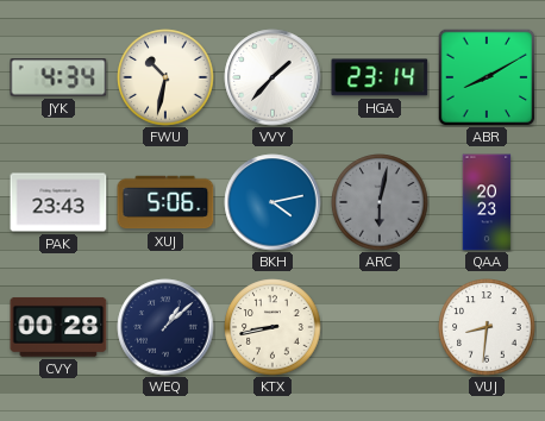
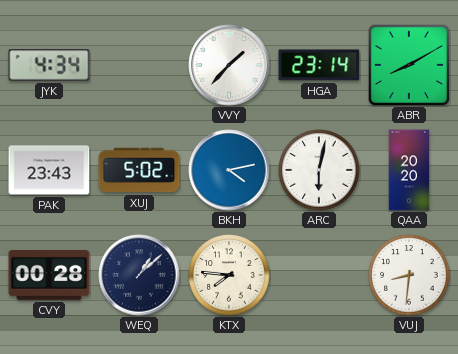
FWU: 10:32 -> none
XUJ: 5:06 -> 5:02
ARC dial: grey -> white
QAA: 20:23 -> 20:20
KTX: 8:43 -> 7:46
